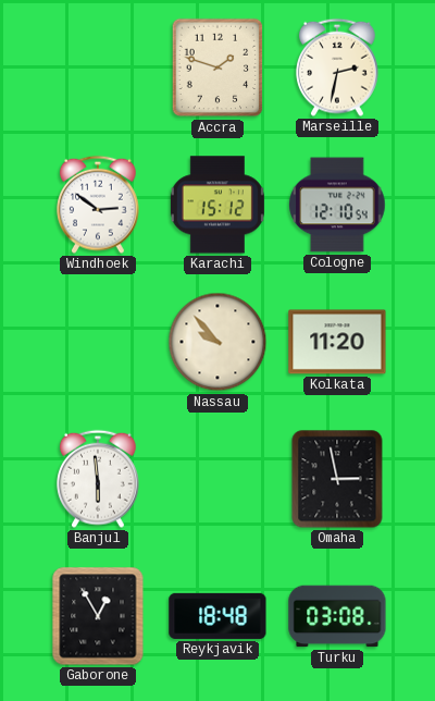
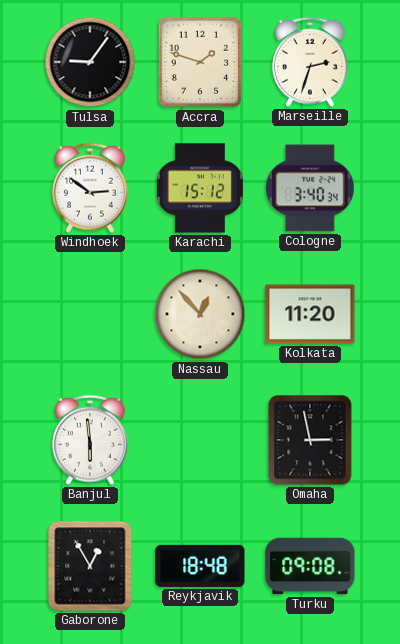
Tulsa: none -> 9:06
Marseille: 2:32 -> 2:33
Cologne: 12:10 -> 3:40
Nassau: 9:53 -> 12:53
Turku: 03:08 -> 09:08
